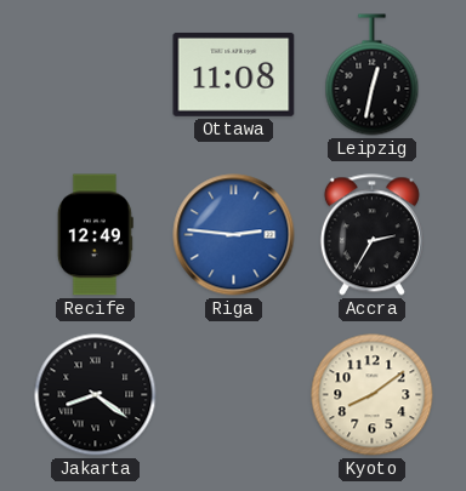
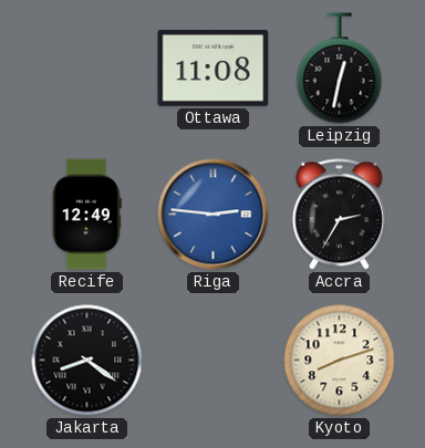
Kyoto: 8:09 -> 8:12
